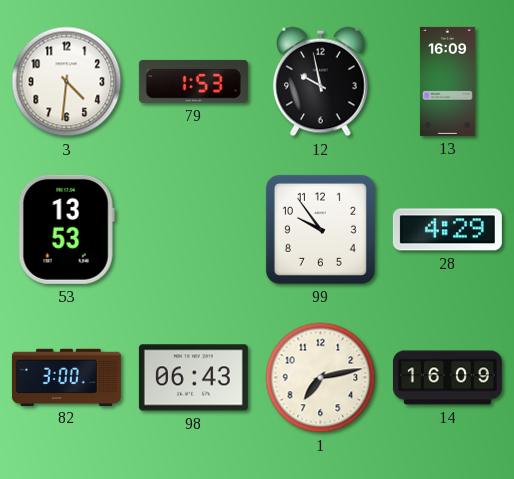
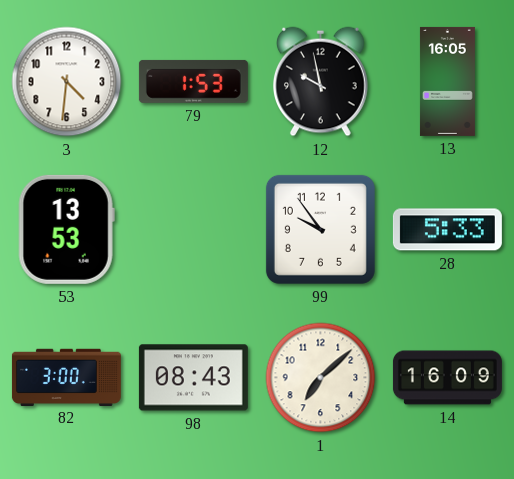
13: 16:09 -> 16:05
28: 4:29 -> 5:33
98: 06:43 -> 08:43
1: 7:13 -> 7:08
